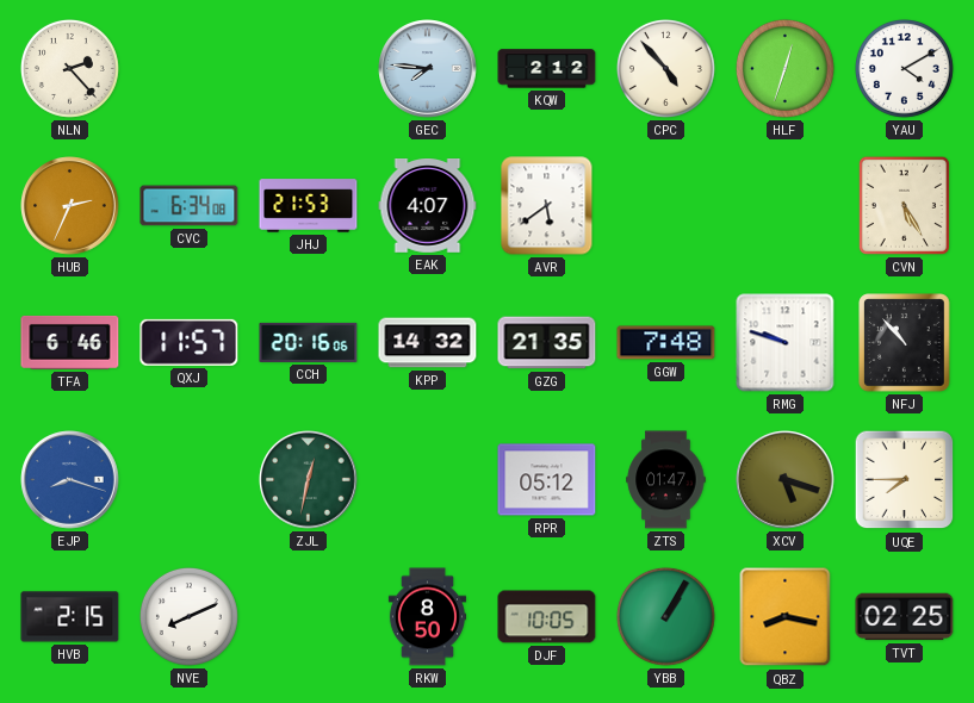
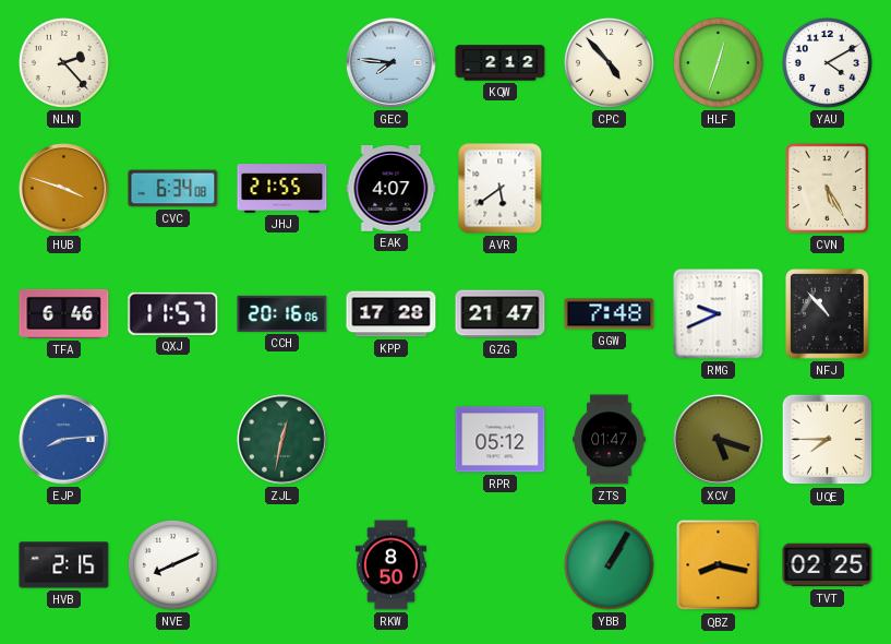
HUB: 2:34 -> 3:48
JHJ: 21:53 -> 21:55
KPP: 14:32 -> 17:28
GZG: 21:35 -> 21:47
RMG: 9:48 -> 9:41
EJP: 8:18 -> 8:14
DJF: 10:05 -> none
